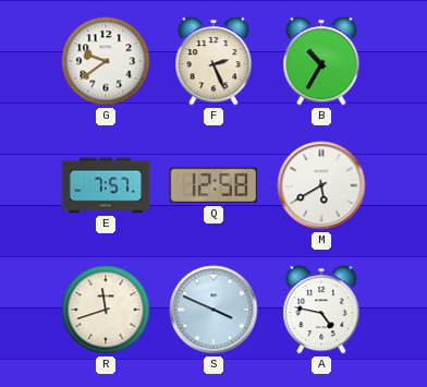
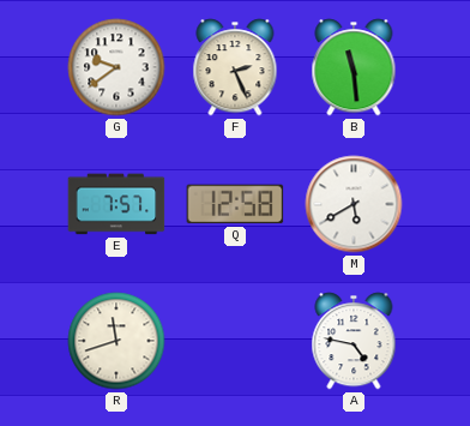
B: 10:35 -> 11:29
S: 3:49 -> none
